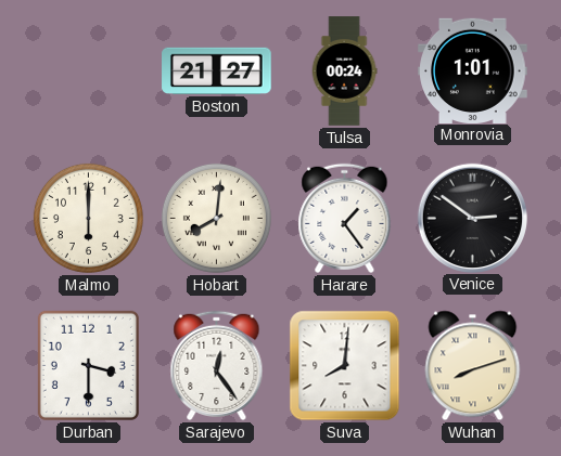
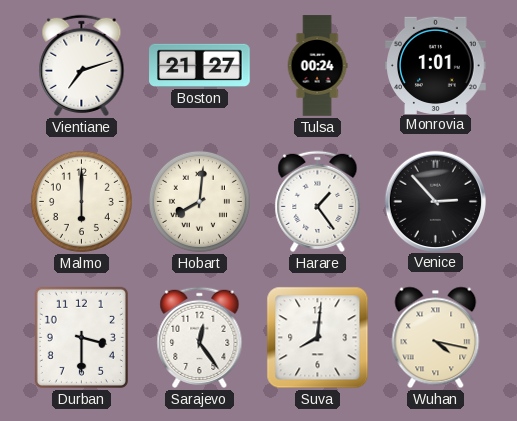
Vientiane: none -> 7:12
Venice: 2:51 -> 2:53
Wuhan: 8:12 -> 4:17
